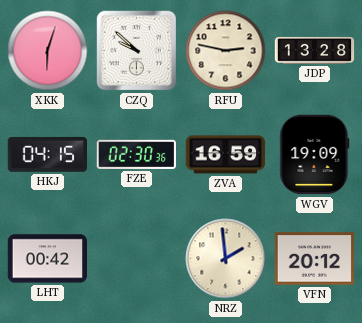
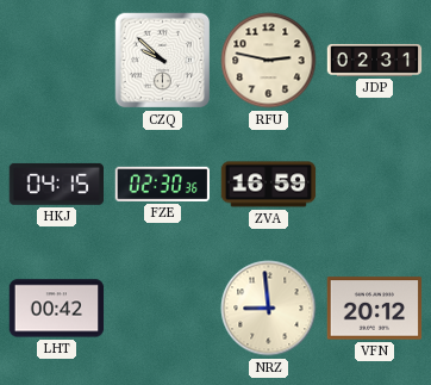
XKK: 6:03 -> none
JDP: 13:28 -> 02:31
WGV: 19:09 -> none
NRZ: 1:59 -> 8:59
